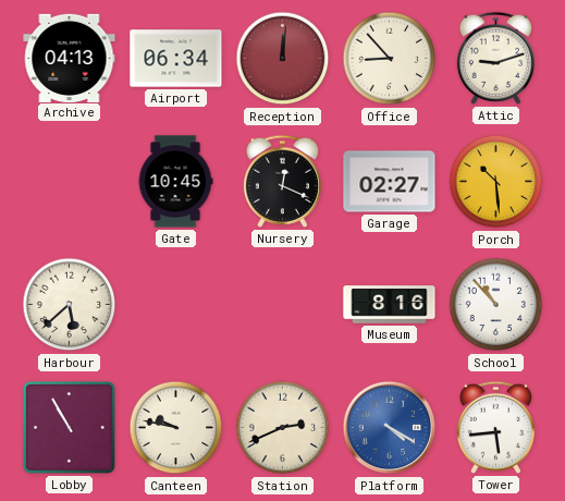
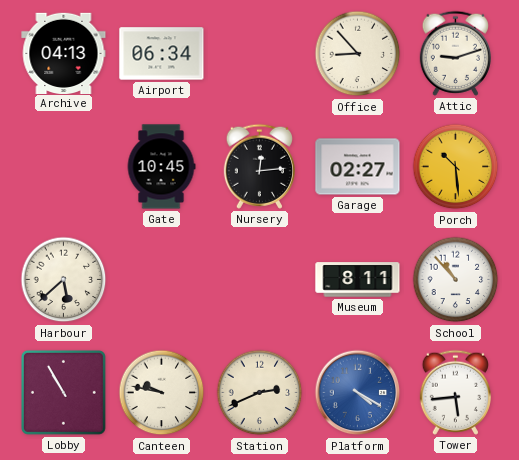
Reception: 12:01 -> none
Nursery: 12:19 -> 12:14
Museum: 8:16 -> 8:11
